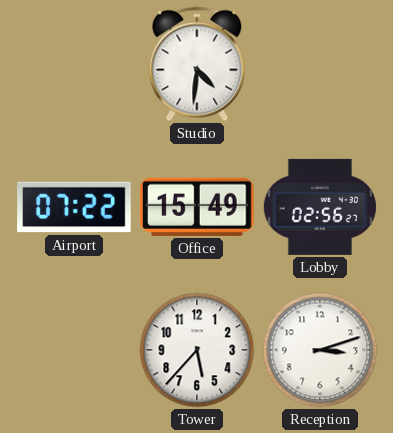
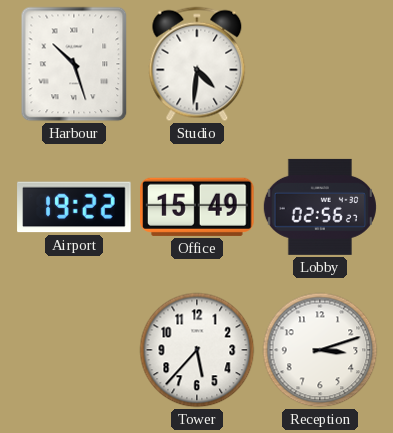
Harbour: none -> 10:27
Airport: 07:22 -> 19:22
